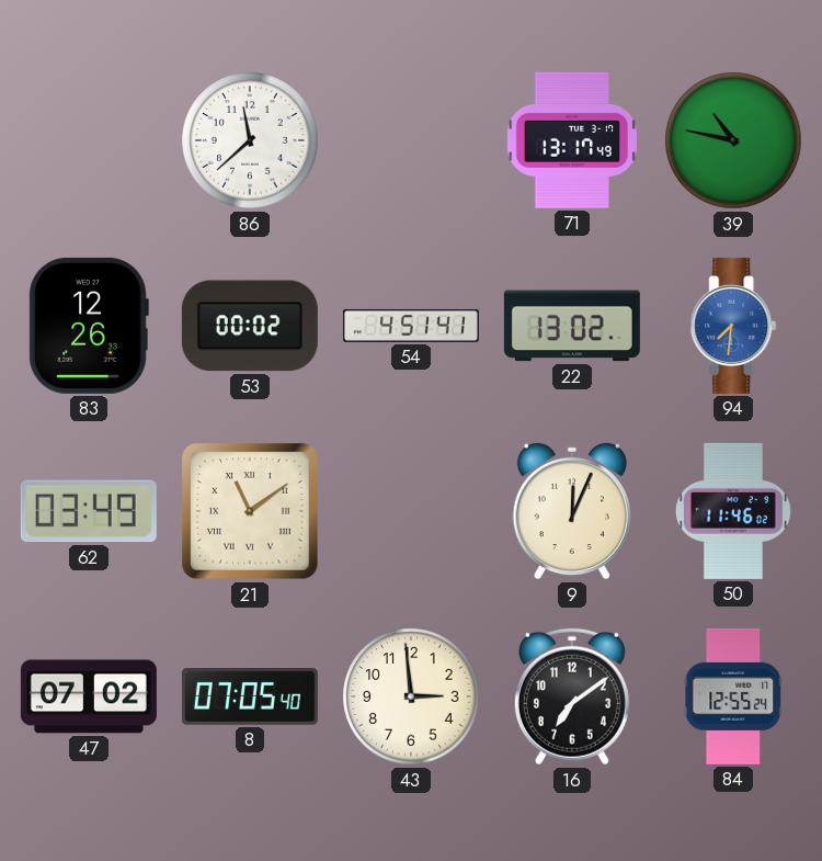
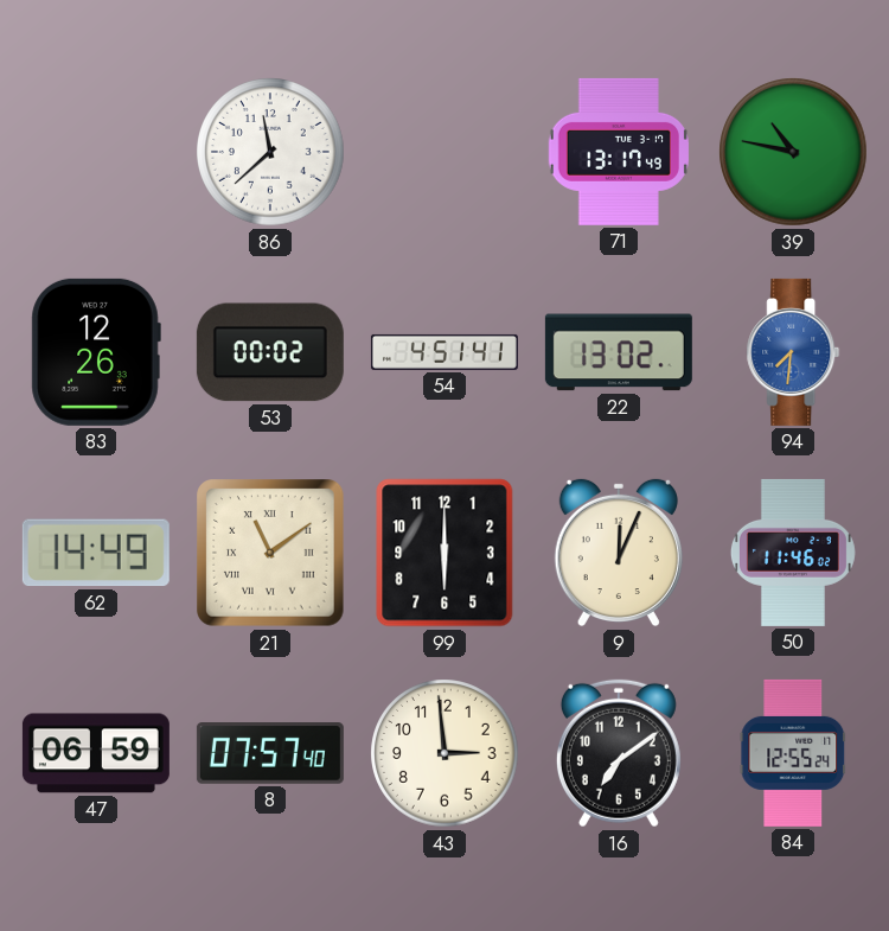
62: 03:49 -> 14:49
99: none -> 6:00
47: 07:02 -> 06:59
8: 07:05 -> 07:57
